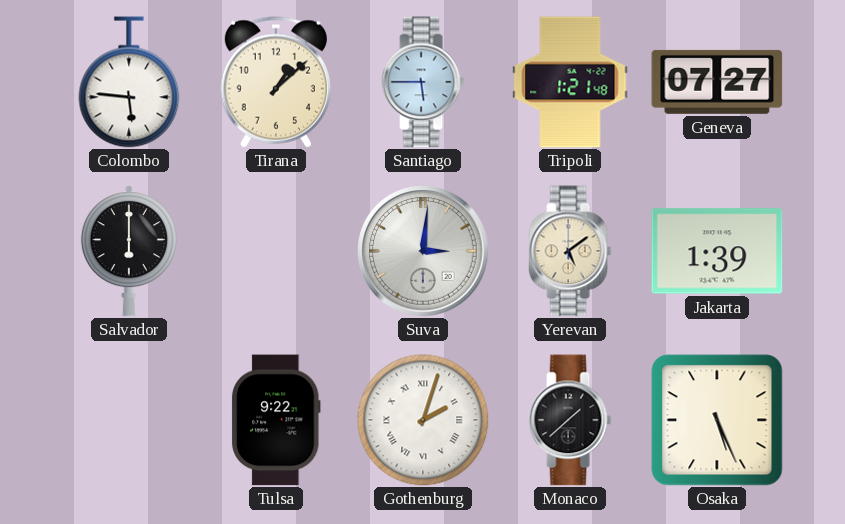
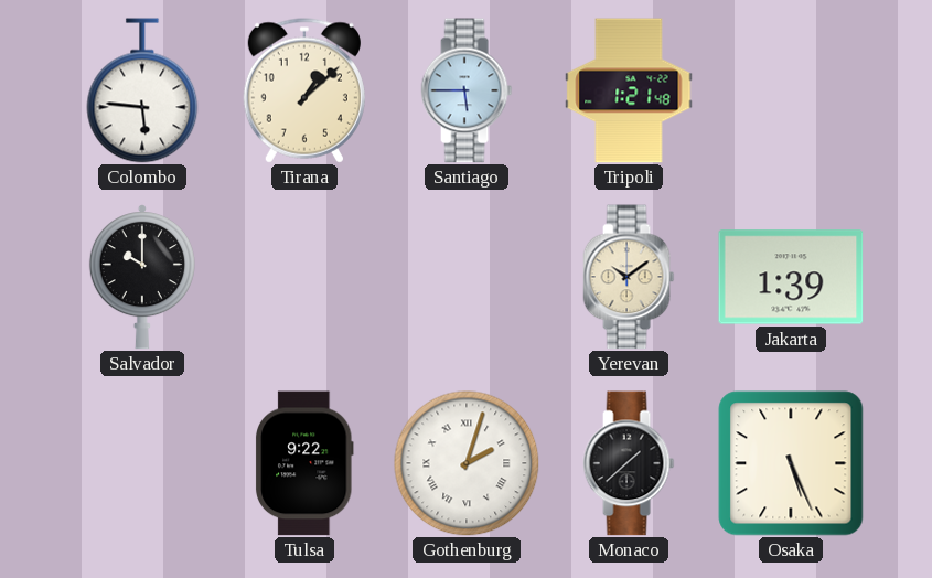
Geneva: 07:27 -> none
Salvador: 6:00 -> 10:00
Suva: 3:01 -> none
Yerevan: 5:09 -> 10:09
